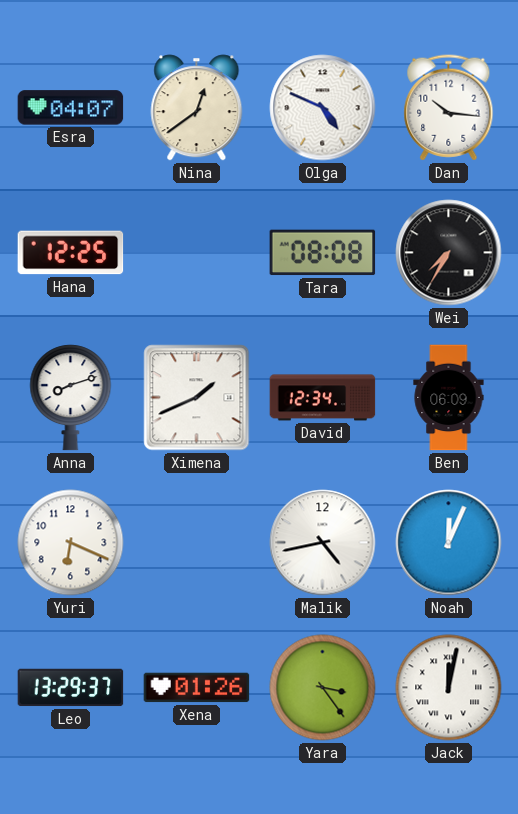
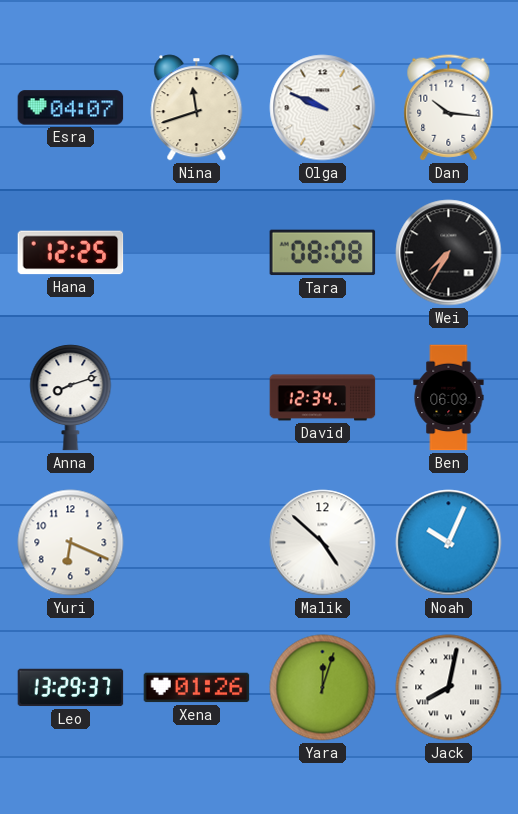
Nina: 12:39 -> 11:42
Olga: 4:49 -> 9:49
Ximena: 1:41 -> none
Malik: 4:43 -> 4:52
Noah: 12:04 -> 10:04
Yara: 3:24 -> 12:03
Jack: 12:02 -> 8:02
